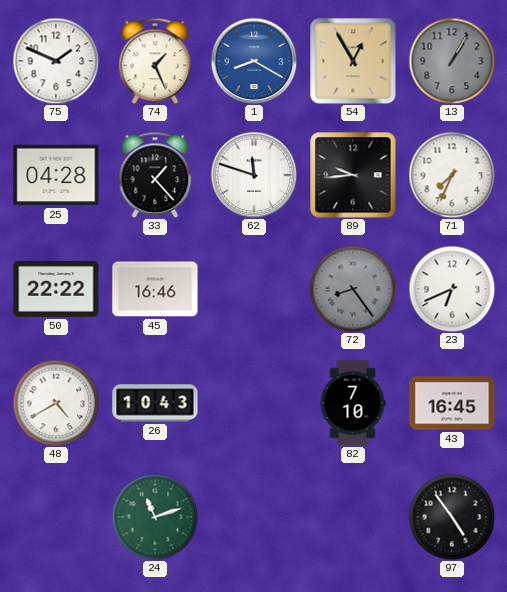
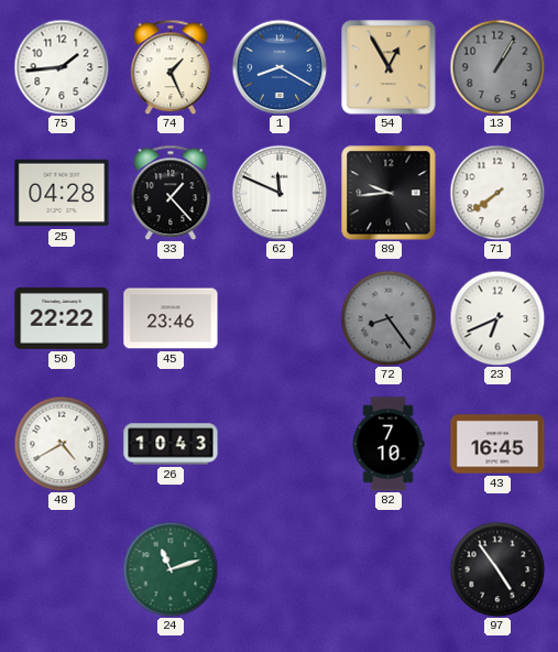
75: 1:49 -> 1:44
62: 11:48 -> 11:49
71: 7:34 -> 7:39
45: 16:46 -> 23:46
